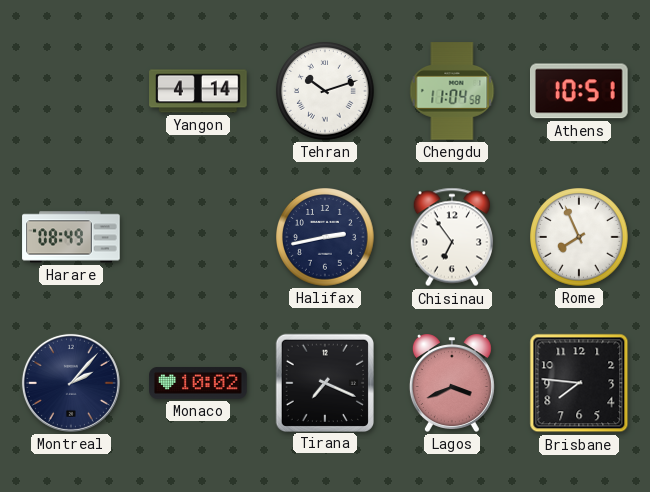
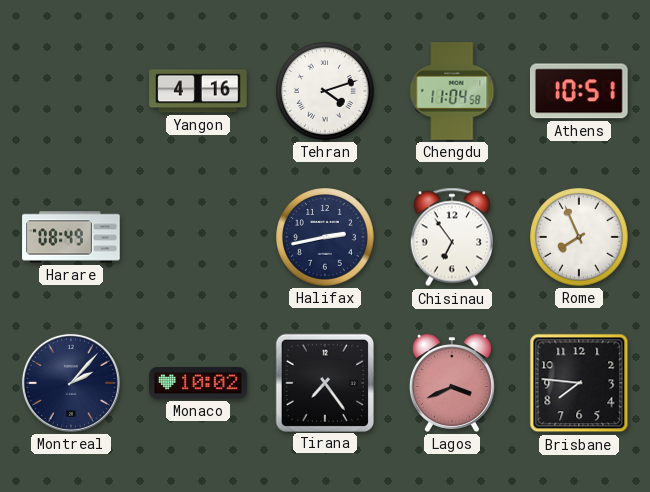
Yangon: 4:14 -> 4:16
Tehran: 10:12 -> 4:12
Tirana: 7:19 -> 7:24
